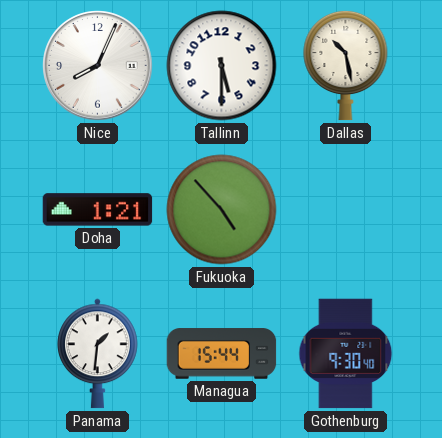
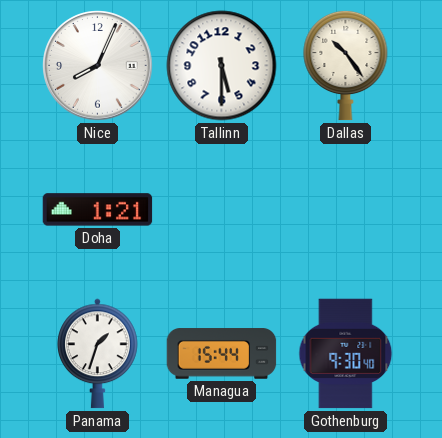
Dallas: 10:28 -> 10:24
Fukuoka: 4:53 -> none
Panama: 1:31 -> 1:33
